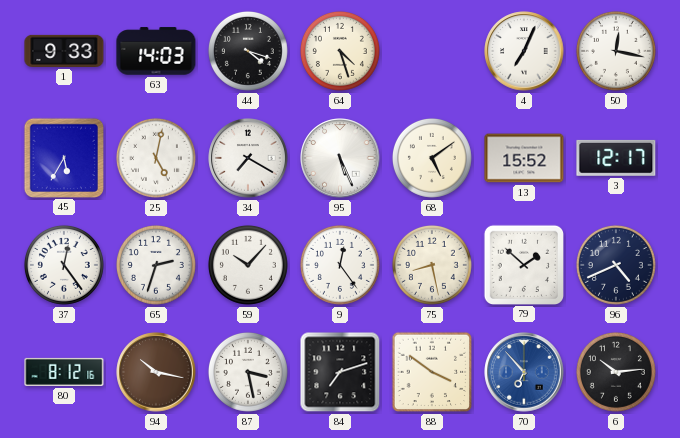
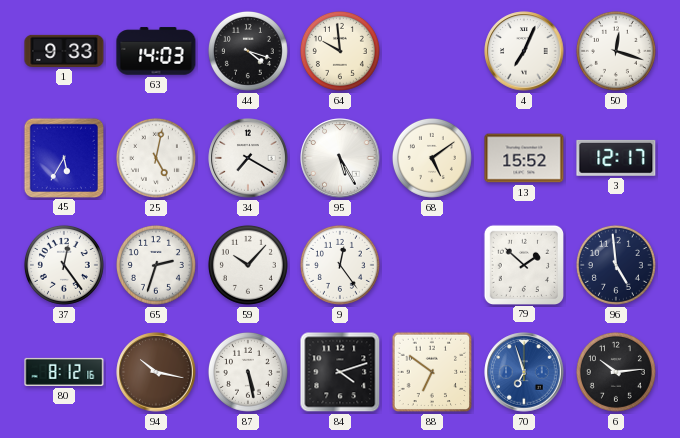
64: 4:27 -> 9:59
50: 12:17 -> 12:18
95: 5:26 -> 5:25
75: 8:28 -> none
96: 4:41 -> 4:59
87: 3:28 -> 5:28
84: 7:12 -> 4:12
88: 3:51 -> 6:51
70: 6:53 -> 6:57
